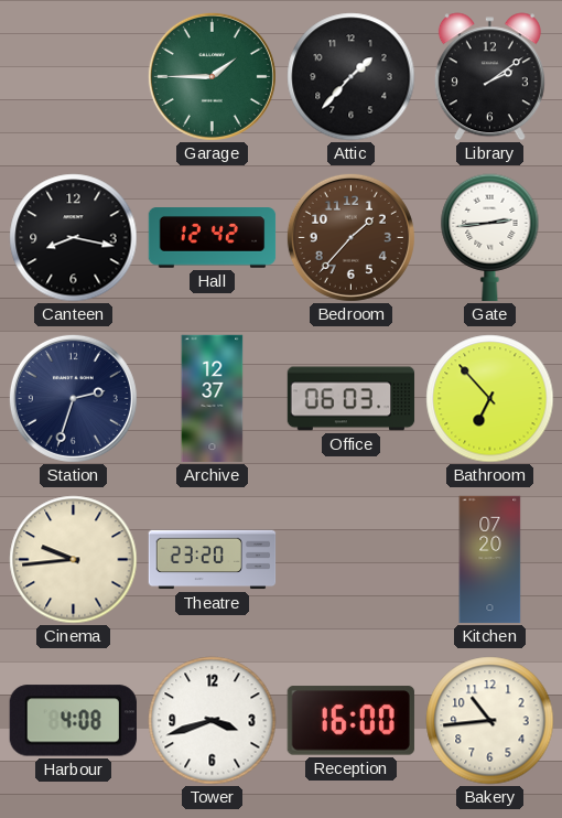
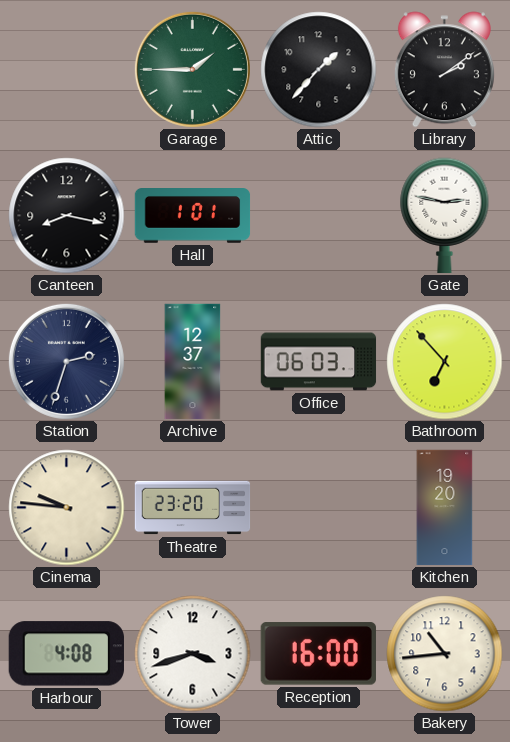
Hall: 12:42 -> 1:01
Bedroom: 1:37 -> none
Gate: 2:44 -> 2:47
Cinema: 9:44 -> 9:46
Kitchen: 07:20 -> 19:20
